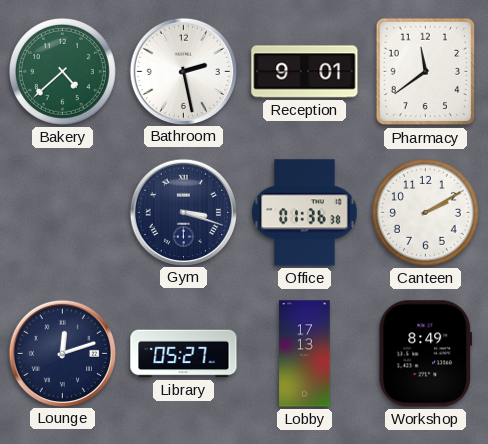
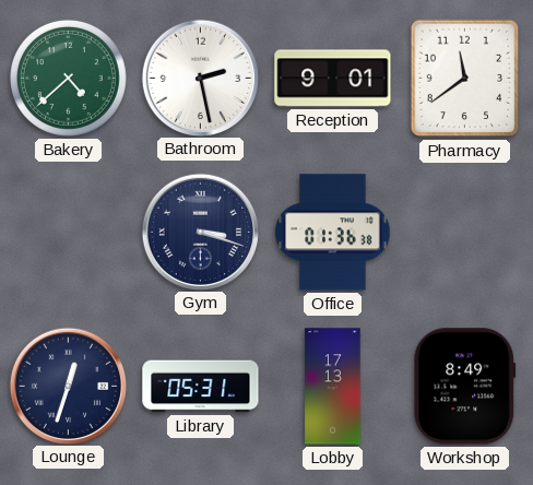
Canteen: 2:10 -> none
Lounge: 12:12 -> 12:33
Library: 05:27 -> 05:31
